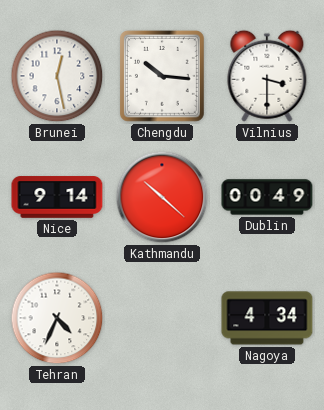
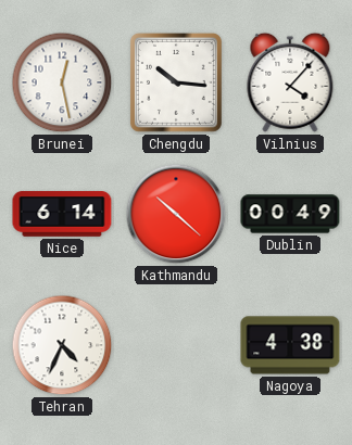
Vilnius: 3:30 -> 4:07
Nice: 9:14 -> 6:14
Nagoya: 4:34 -> 4:38
